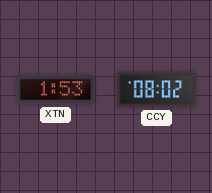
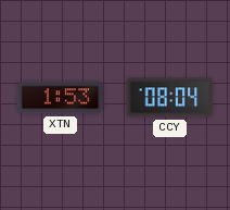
CCY: 08:02 -> 08:04
